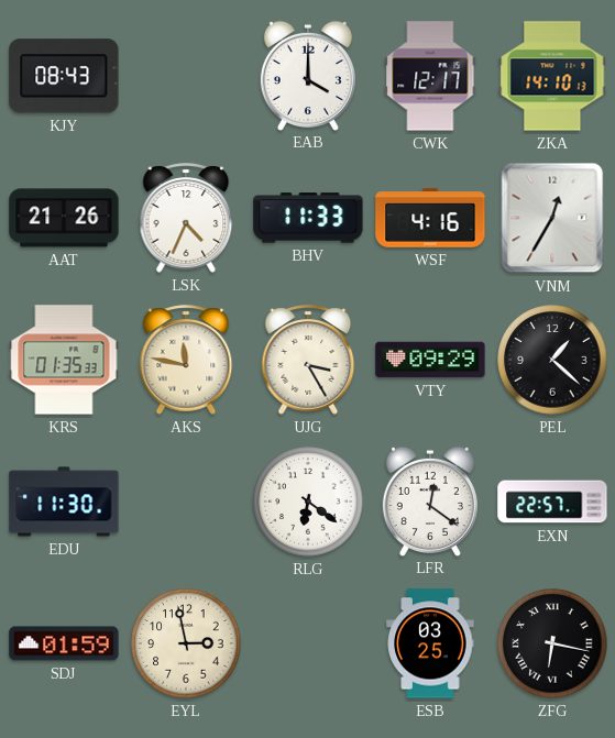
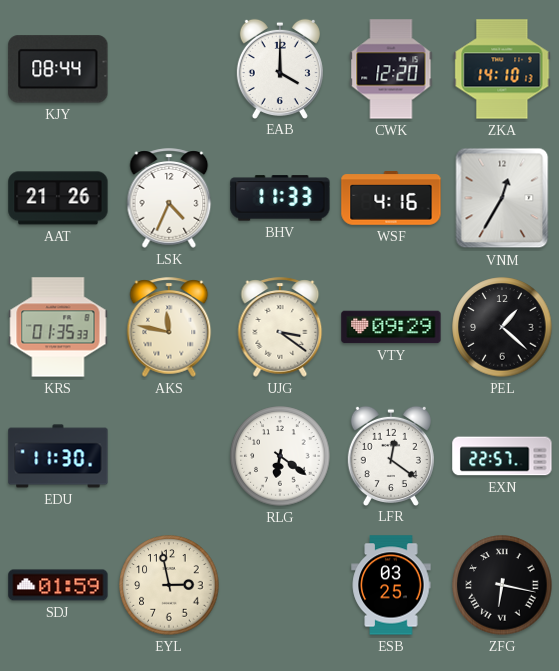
KJY: 08:43 -> 08:44
CWK: 12:17 -> 12:20
UJG: 3:25 -> 3:21
